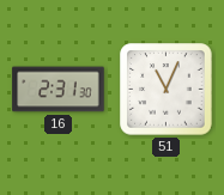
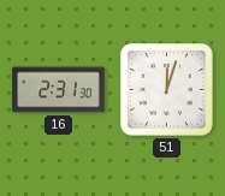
51: 11:04 -> 12:03
